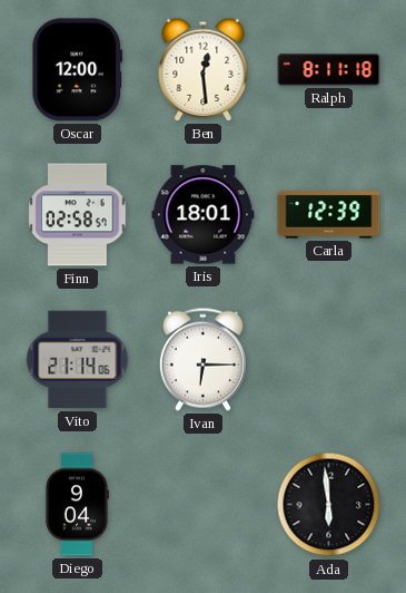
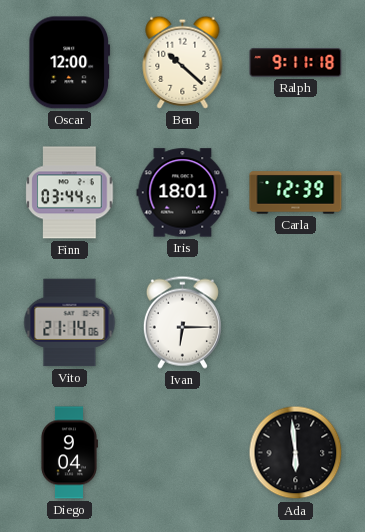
Ben: 12:29 -> 10:22
Ralph: 8:11 -> 9:11
Finn: 02:58 -> 03:44
